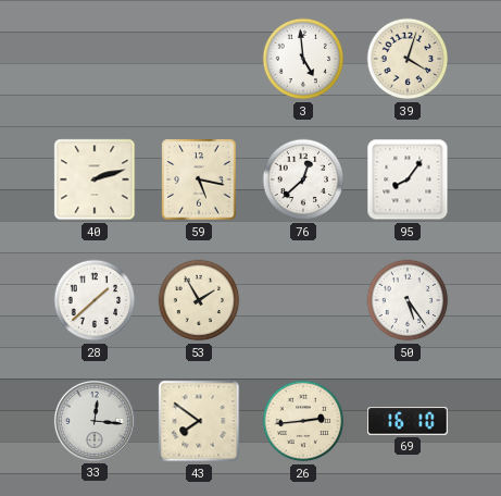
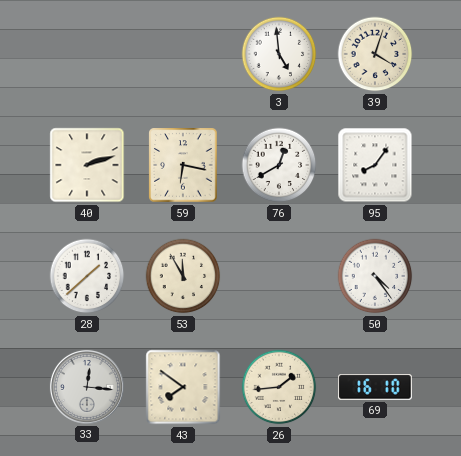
59: 5:17 -> 6:17
76: 12:38 -> 12:40
53: 1:55 -> 11:55
50: 5:24 -> 4:24
26: 2:44 -> 1:44
